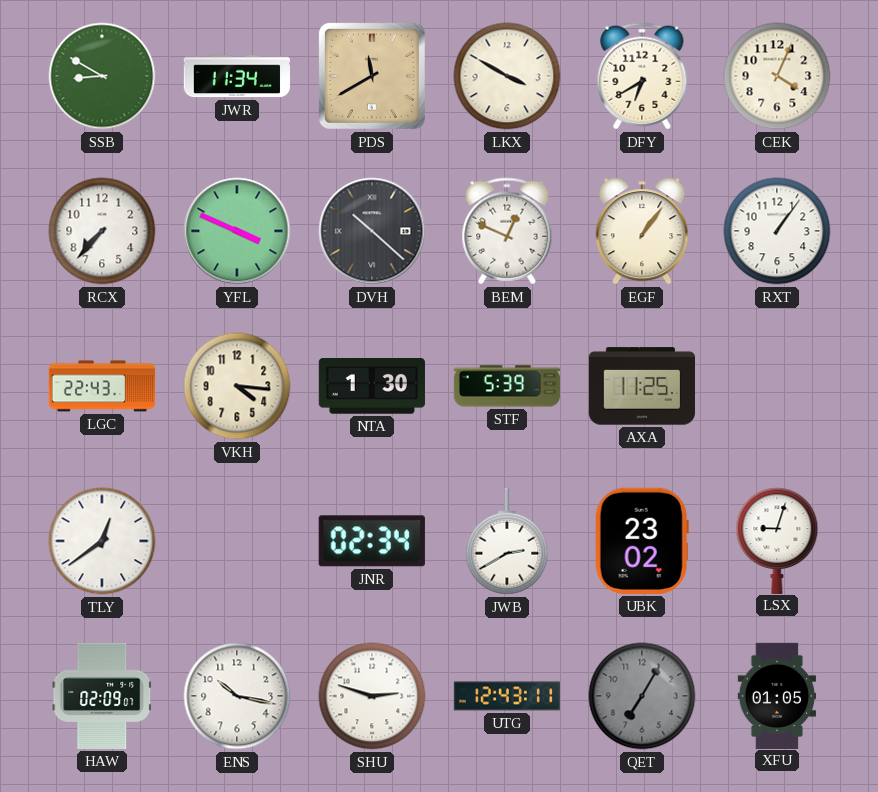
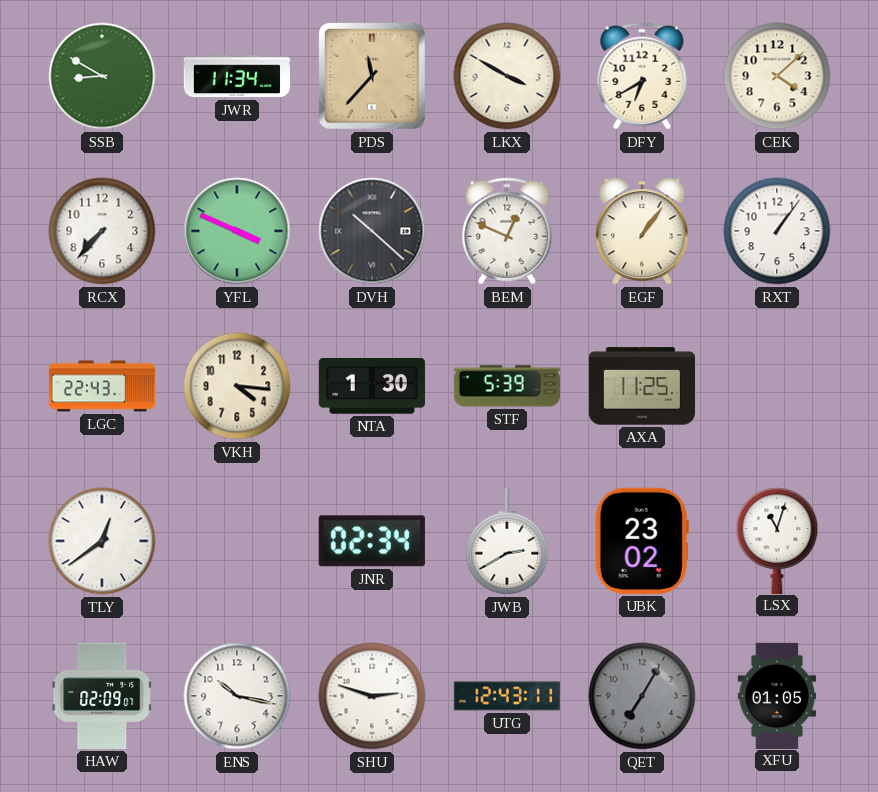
PDS: 11:40 -> 11:37
CEK: 4:04 -> 4:08
LSX: 9:03 -> 11:03
